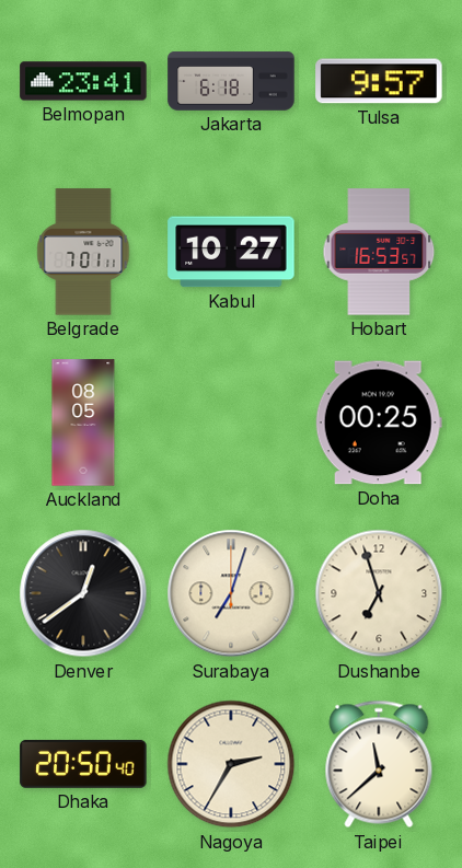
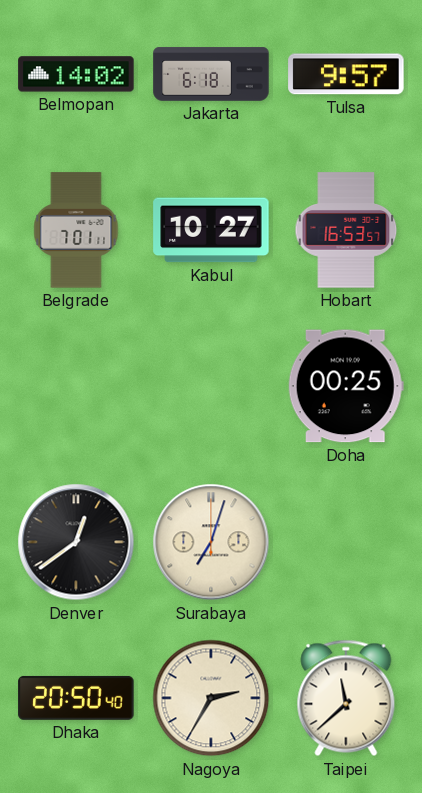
Belmopan: 23:41 -> 14:02
Auckland: 08:05 -> none
Dushanbe: 6:57 -> none
